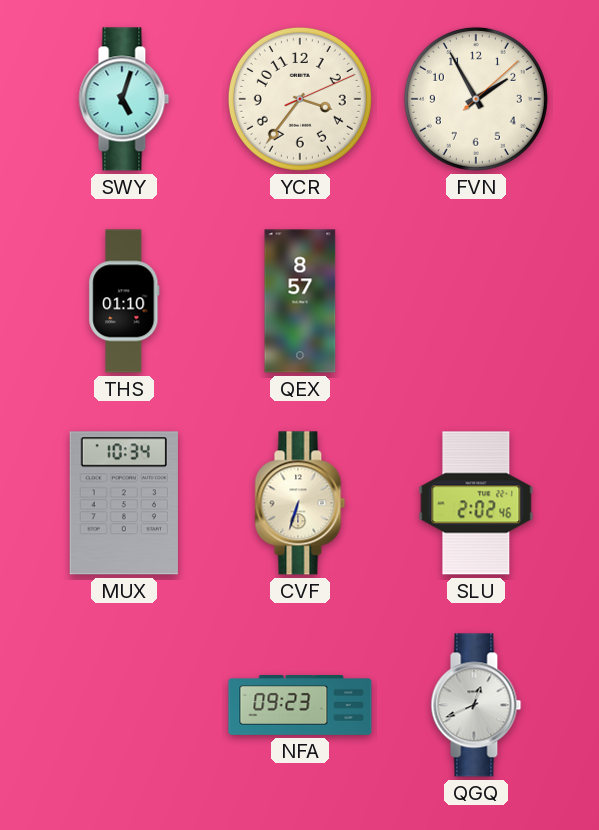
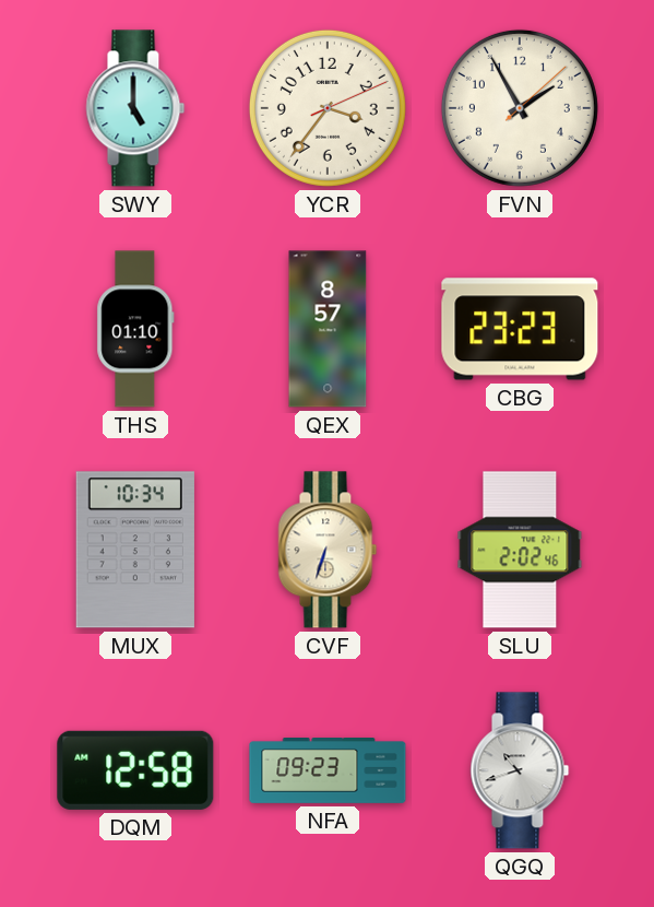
SWY: 5:03 -> 5:00
CBG: none -> 23:23
DQM: none -> 12:58
QGQ: 12:41 -> 10:42
